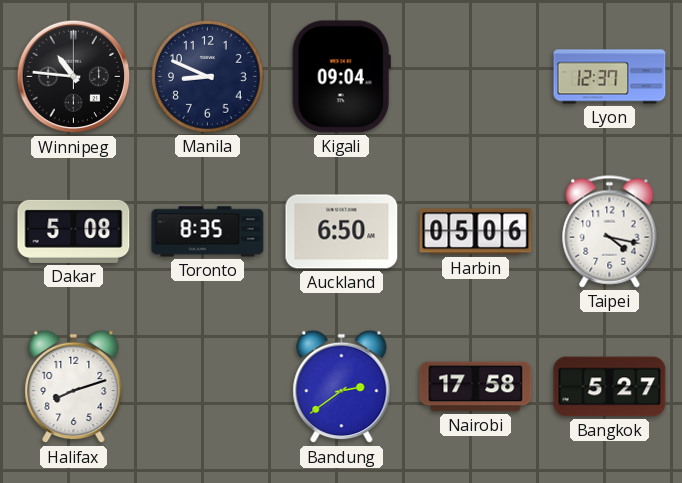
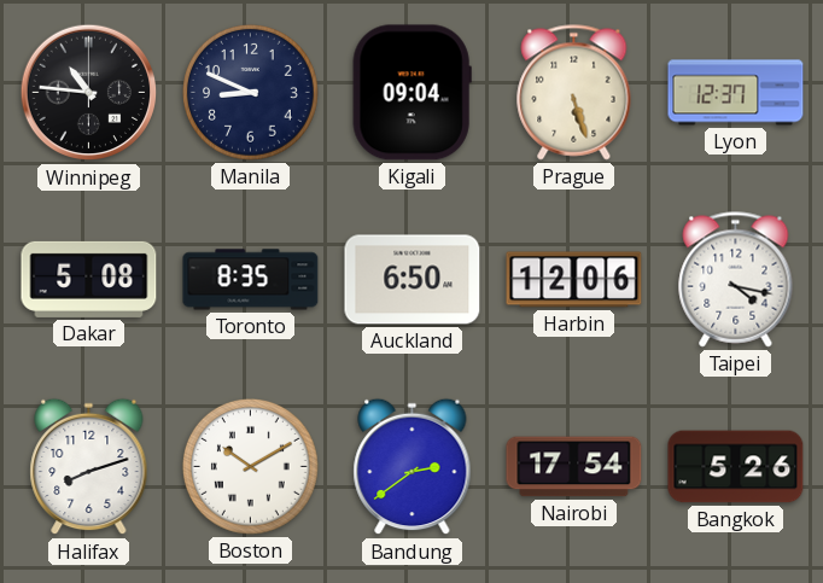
Prague: none -> 5:27
Harbin: 05:06 -> 12:06
Boston: none -> 10:10
Nairobi: 17:58 -> 17:54
Bangkok: 5:27 -> 5:26
